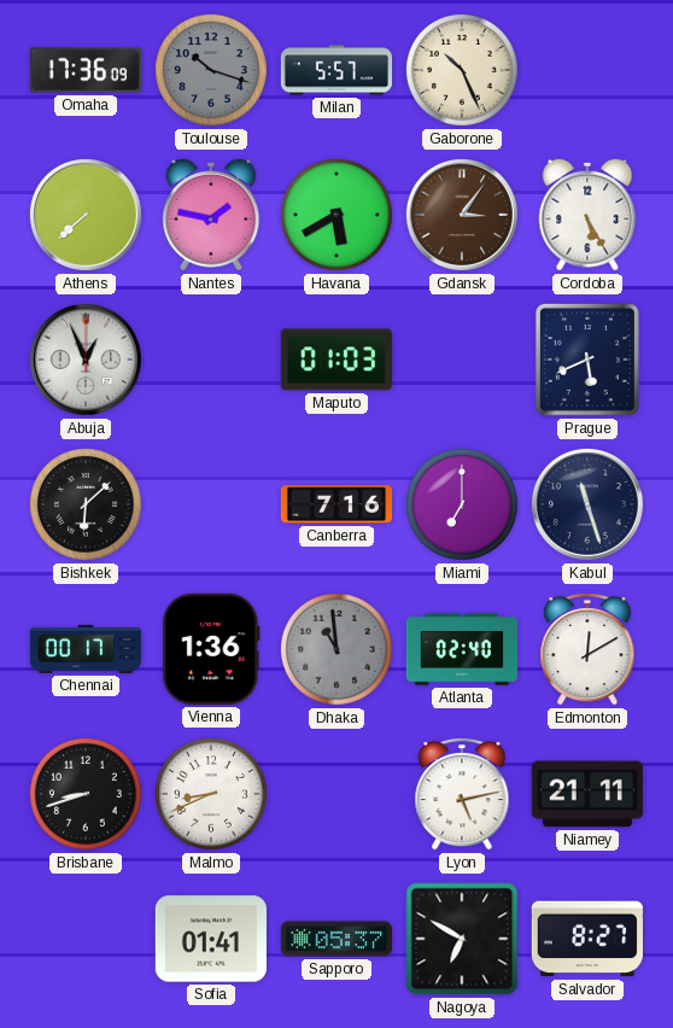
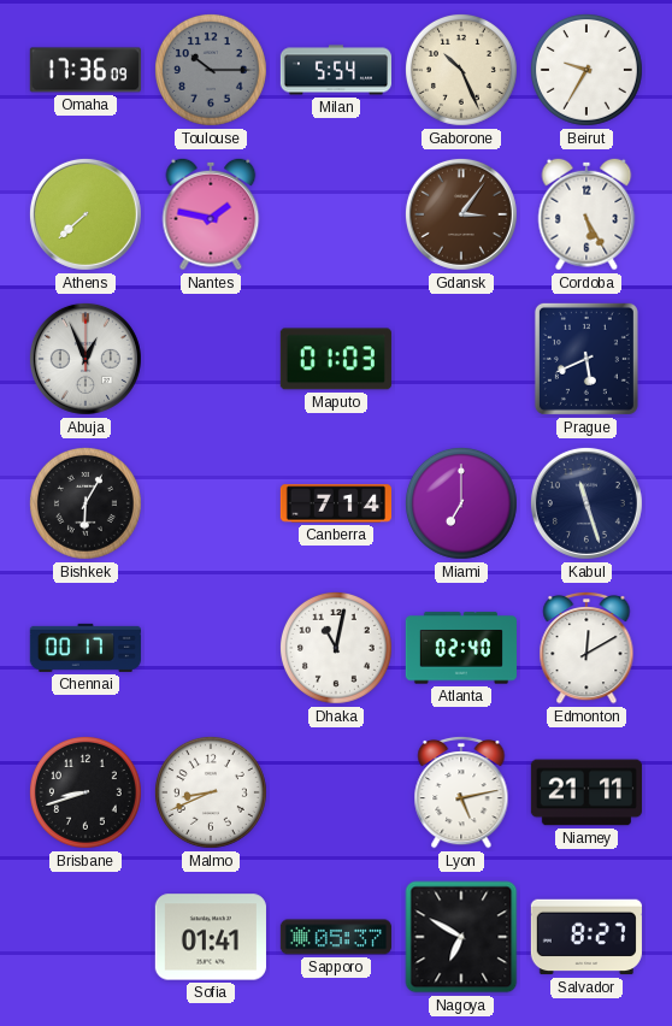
Toulouse: 10:18 -> 10:15
Milan: 5:57 -> 5:54
Beirut: none -> 9:35
Havana: 5:40 -> none
Bishkek: 6:08 -> 6:05
Canberra: 7:16 -> 7:14
Vienna: 1:36 -> none
Dhaka: 10:59 -> 11:02
Dhaka dial: grey -> white
